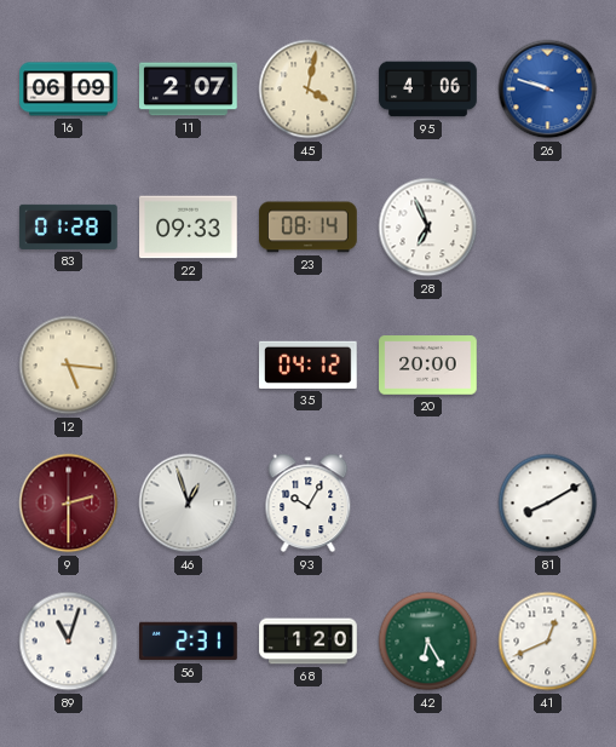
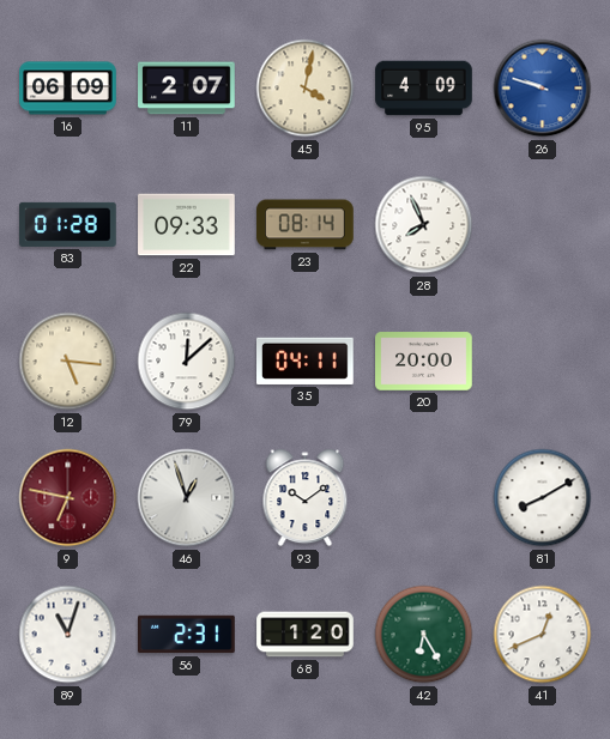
95: 4:06 -> 4:09
28: 6:56 -> 7:56
79: none -> 12:08
35: 04:12 -> 04:11
9: 2:30 -> 6:47
93: 10:05 -> 10:09
